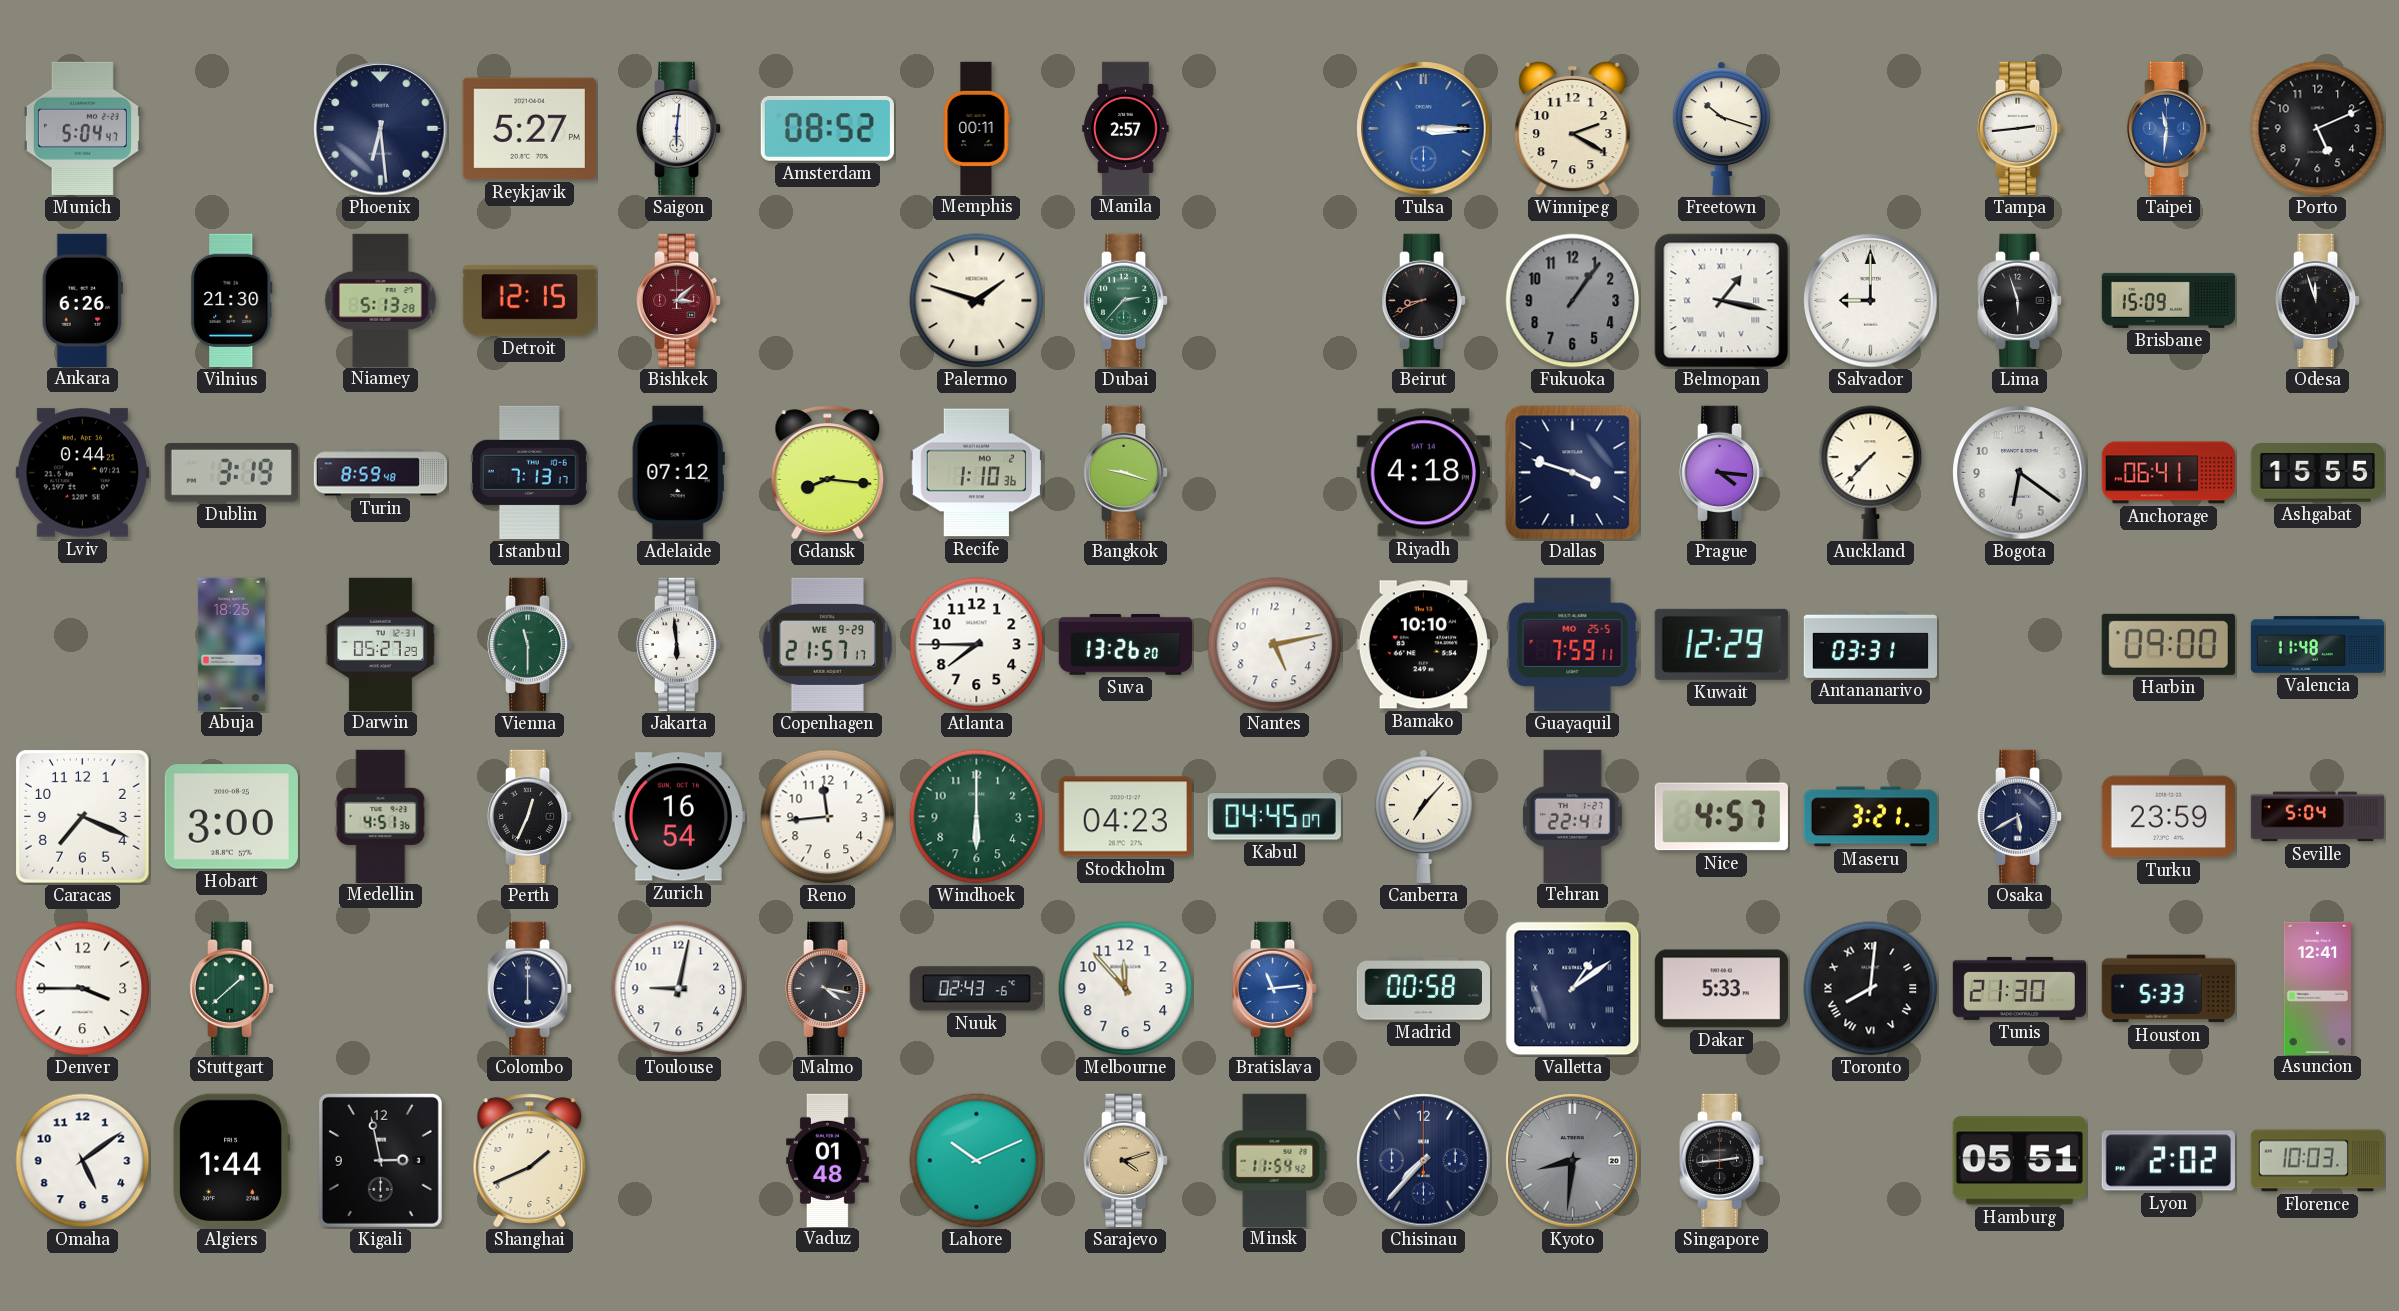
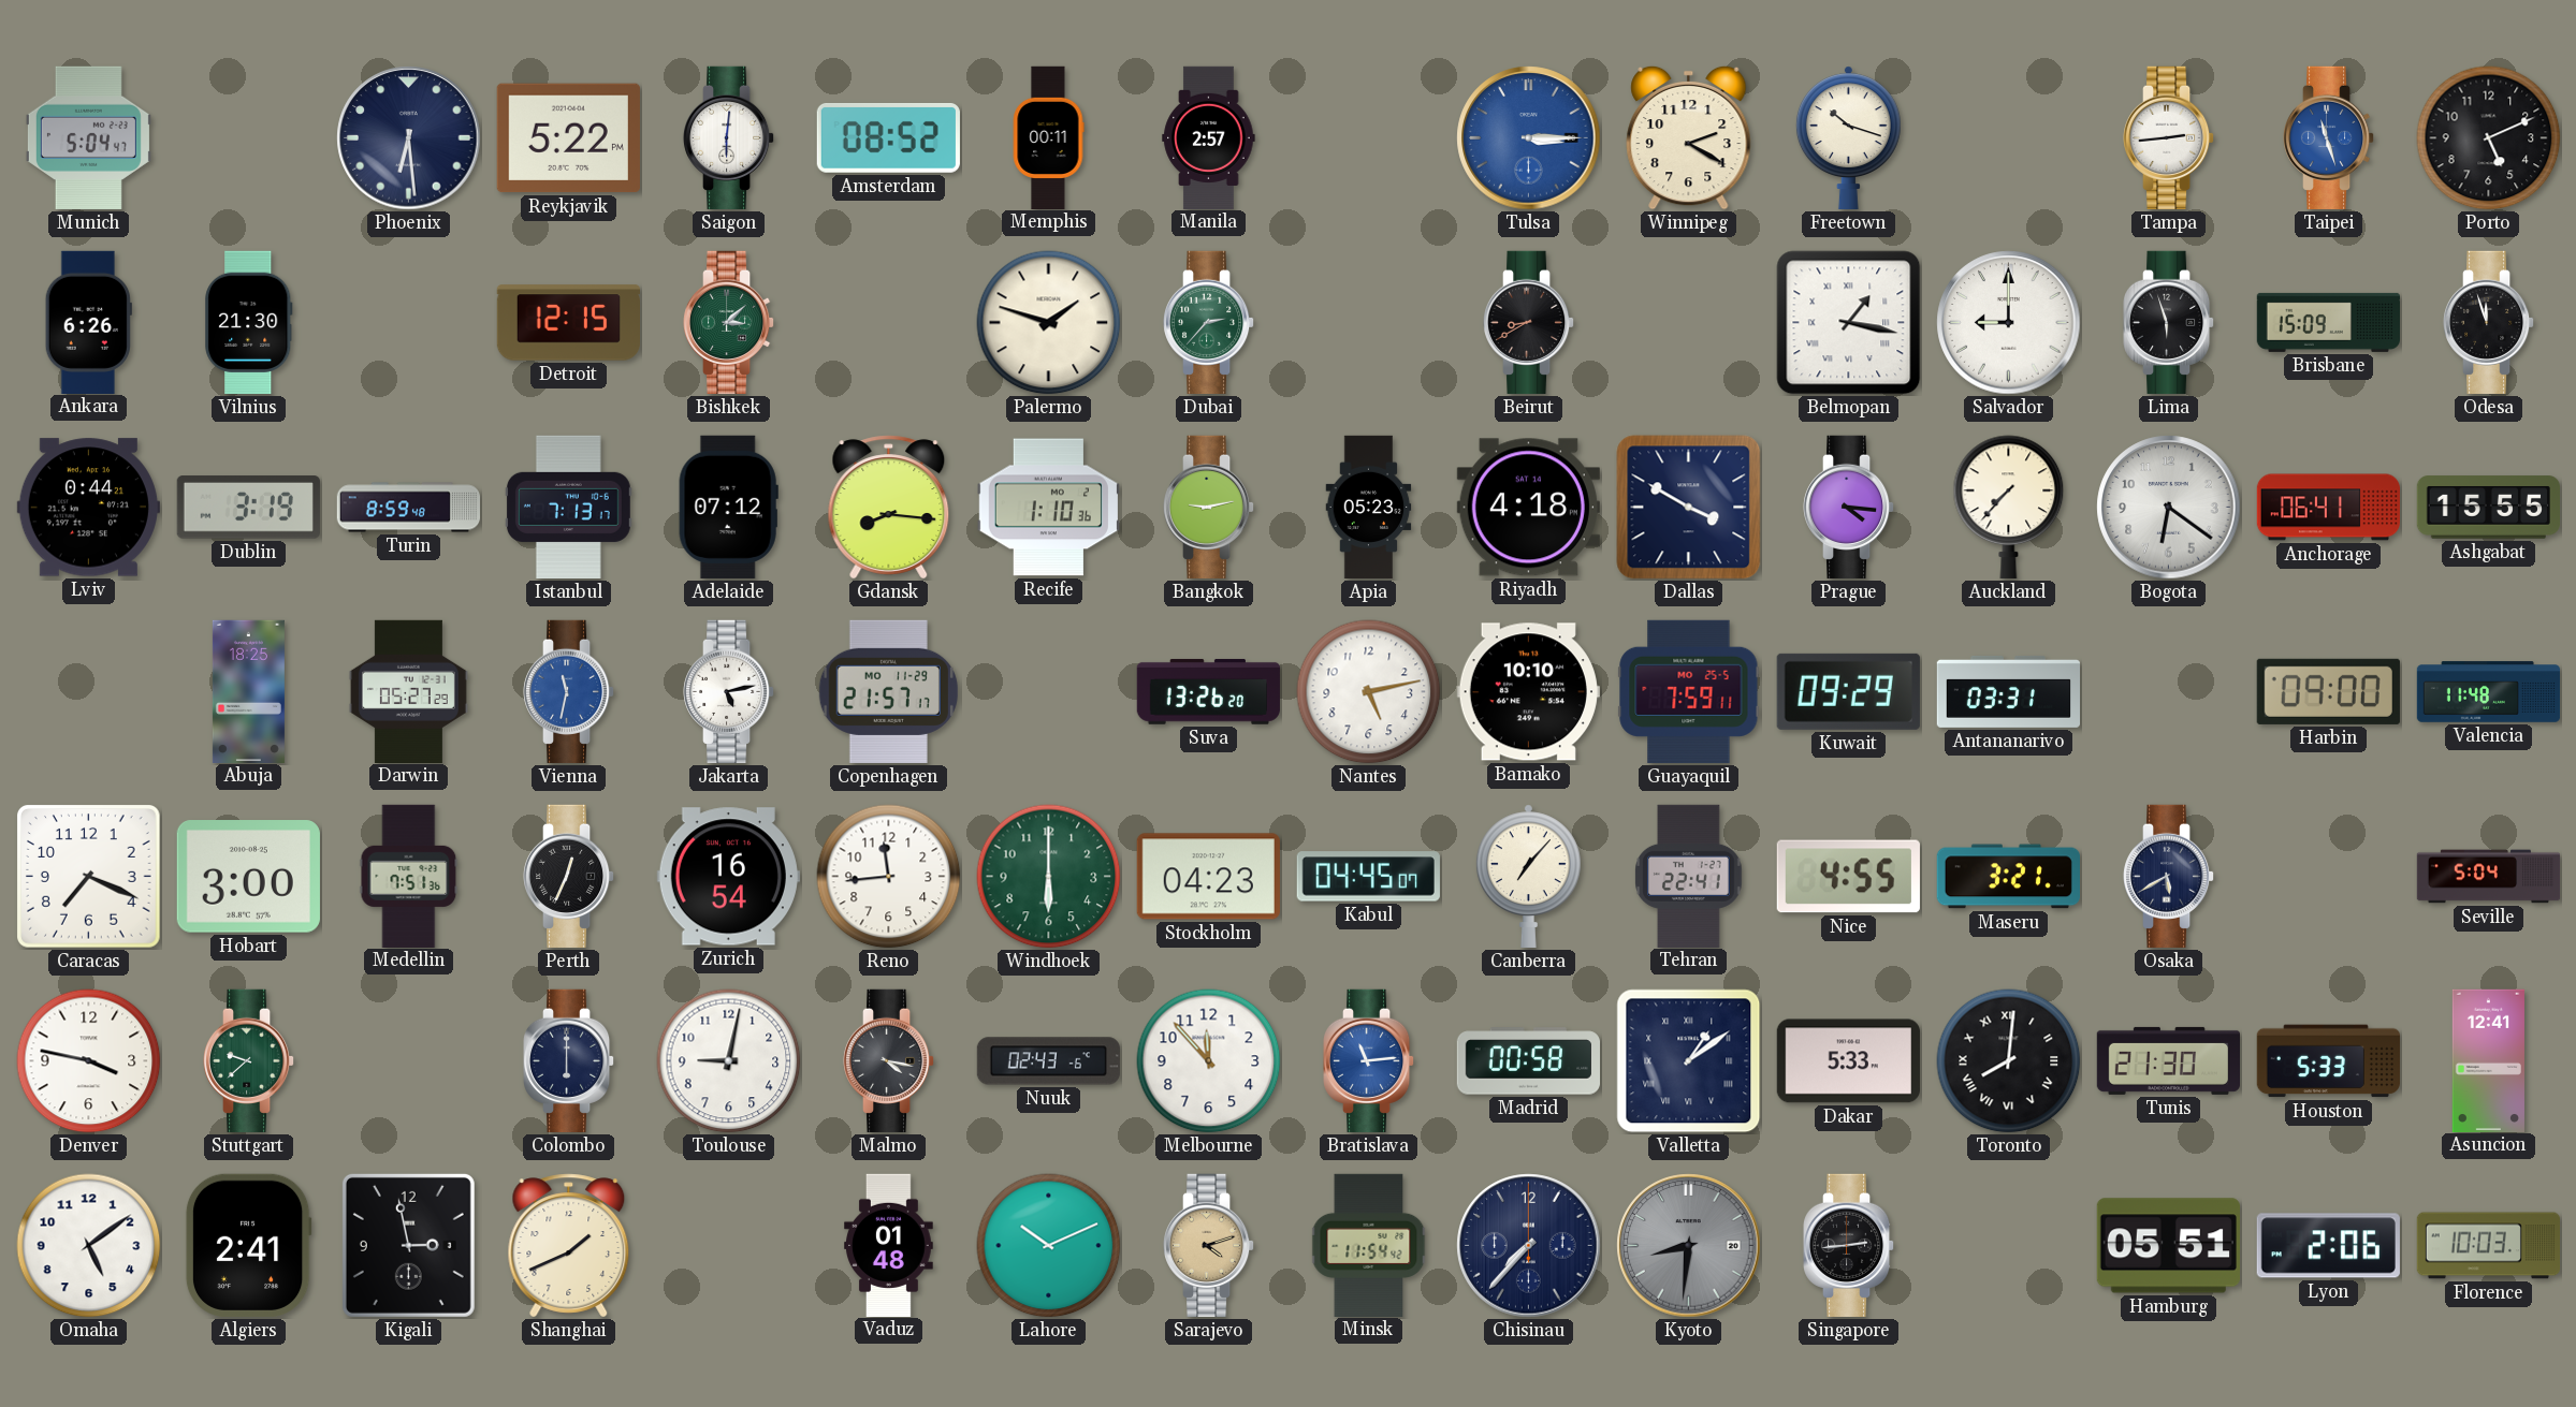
Reykjavik: 5:27 -> 5:22
Taipei: 11:31 -> 11:27
Niamey: 5:13 -> none
Bishkek dial: burgundy -> green
Beirut: 8:41 -> 8:40
Fukuoka: 1:06 -> none
Bangkok: 9:18 -> 9:13
Apia: none -> 05:23
Dallas: 3:48 -> 3:50
Vienna: 11:30 -> 11:32
Vienna dial: green -> blue
Jakarta: 5:59 -> 5:13
Copenhagen date: WE 9-29 -> MO 11-29
Atlanta: 7:45 -> none
Kuwait: 12:29 -> 09:29
Medellin: 4:51 -> 7:51
Nice: 4:57 -> 4:55
Turku: 23:59 -> none
Denver: 3:45 -> 3:47
Stuttgart: 1:38 -> 9:38
Algiers: 1:44 -> 2:41
Lyon: 2:02 -> 2:06
